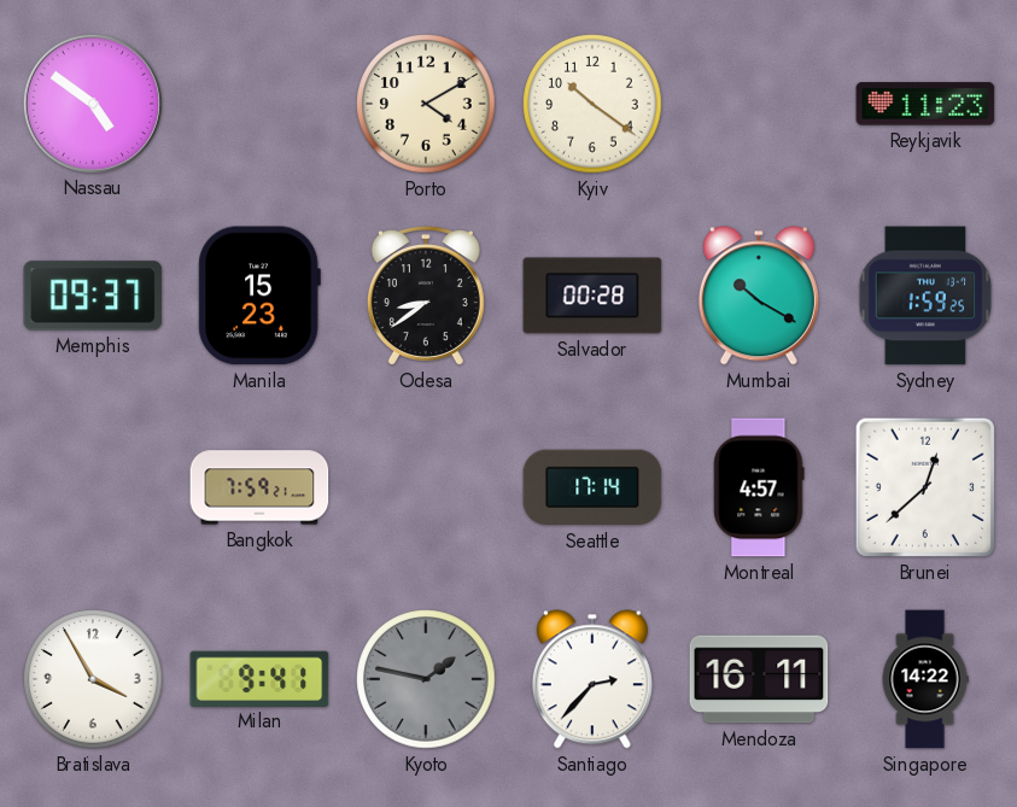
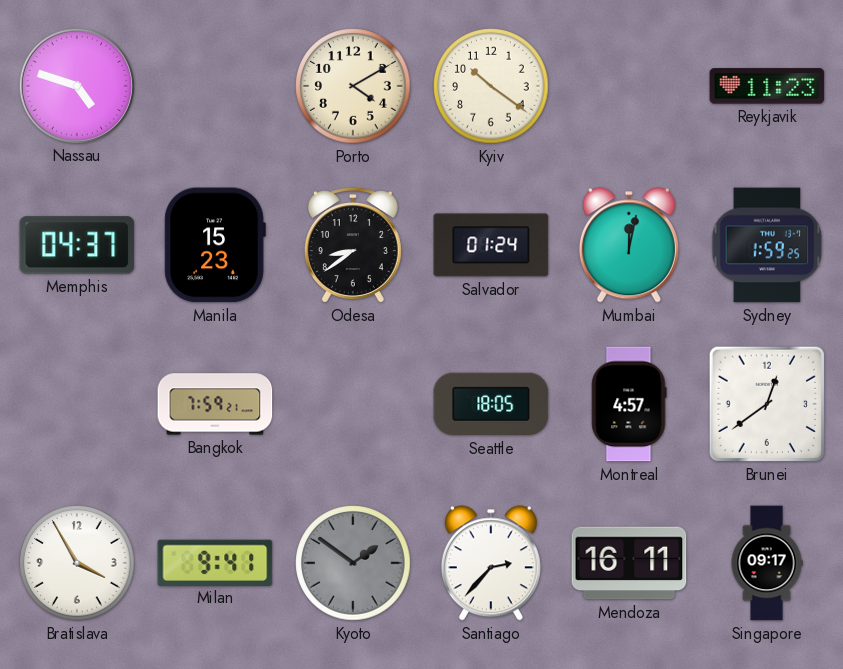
Nassau: 4:51 -> 4:48
Memphis: 09:37 -> 04:37
Salvador: 00:28 -> 01:24
Mumbai: 10:20 -> 12:02
Seattle: 17:14 -> 18:05
Brunei: 12:38 -> 12:39
Kyoto: 1:47 -> 1:51
Singapore: 14:22 -> 09:17
